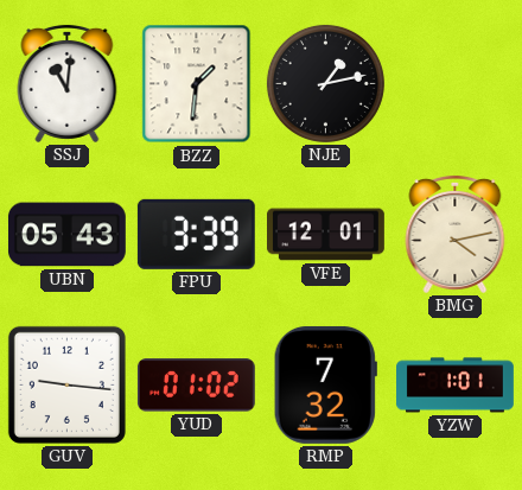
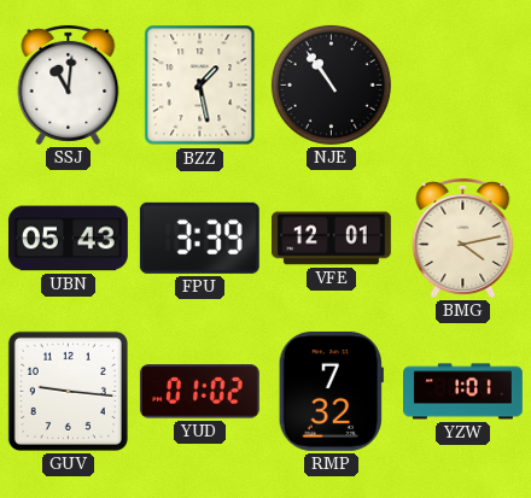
BZZ: 1:31 -> 1:28
NJE: 1:13 -> 10:54
